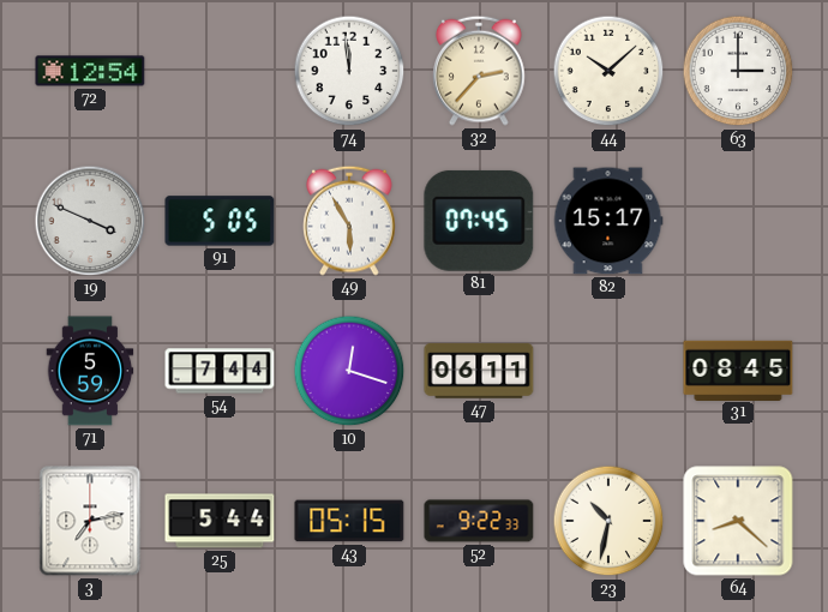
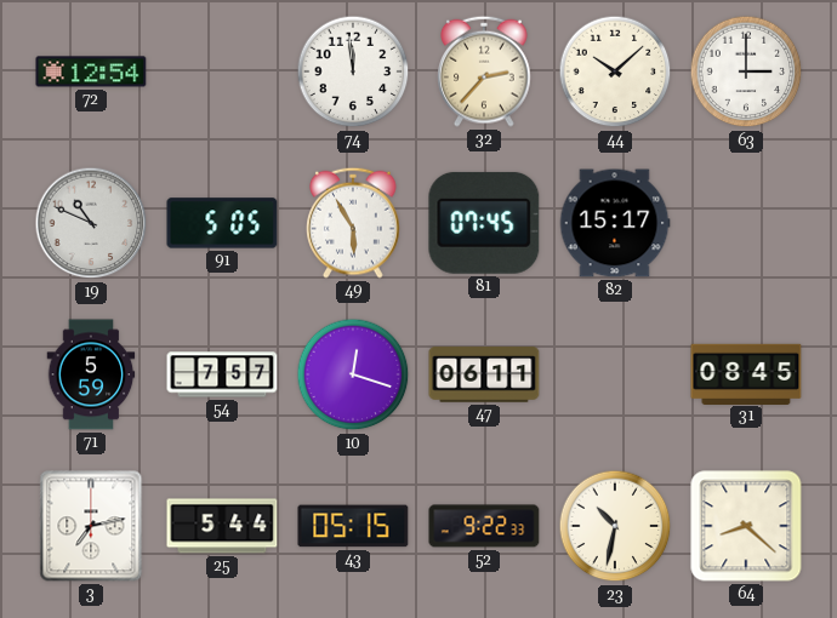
19: 3:49 -> 10:49
54: 7:44 -> 7:57
